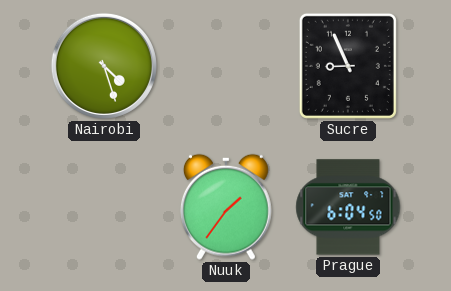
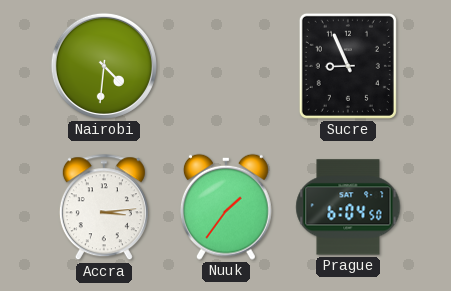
Nairobi: 4:27 -> 4:31
Accra: none -> 3:14
